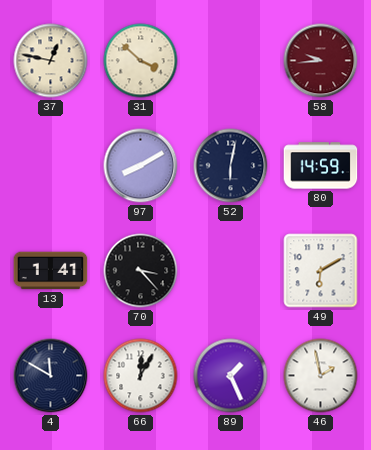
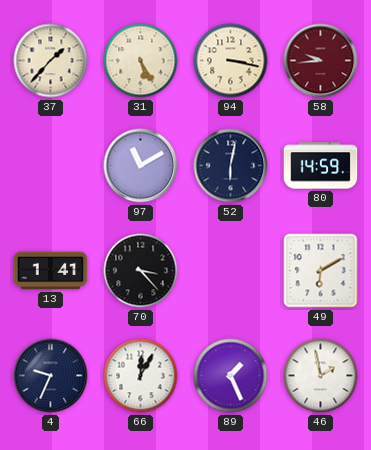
37: 12:47 -> 1:37
31: 3:52 -> 5:25
94: none -> 3:17
97: 8:10 -> 11:10
4: 11:50 -> 9:34
